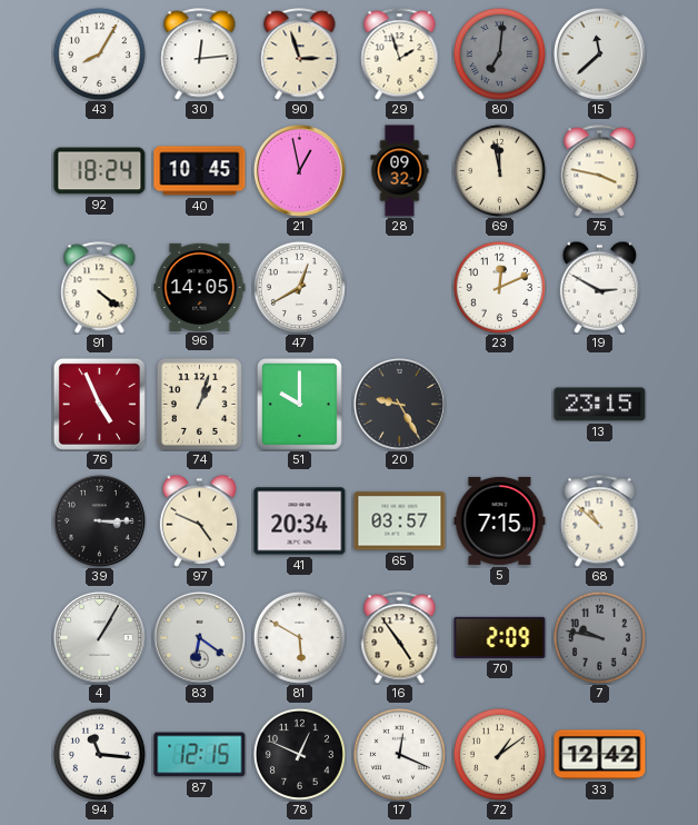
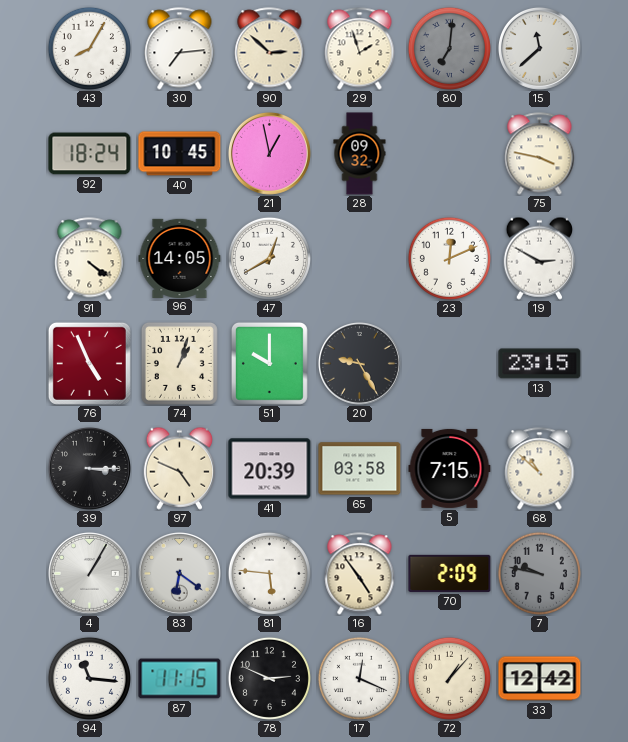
30: 12:14 -> 7:14
90: 2:57 -> 2:52
69: 11:58 -> none
41: 20:34 -> 20:39
65: 03:57 -> 03:58
81: 5:50 -> 5:46
87: 12:15 -> 11:15
78: 12:49 -> 2:49
72: 1:09 -> 1:07
